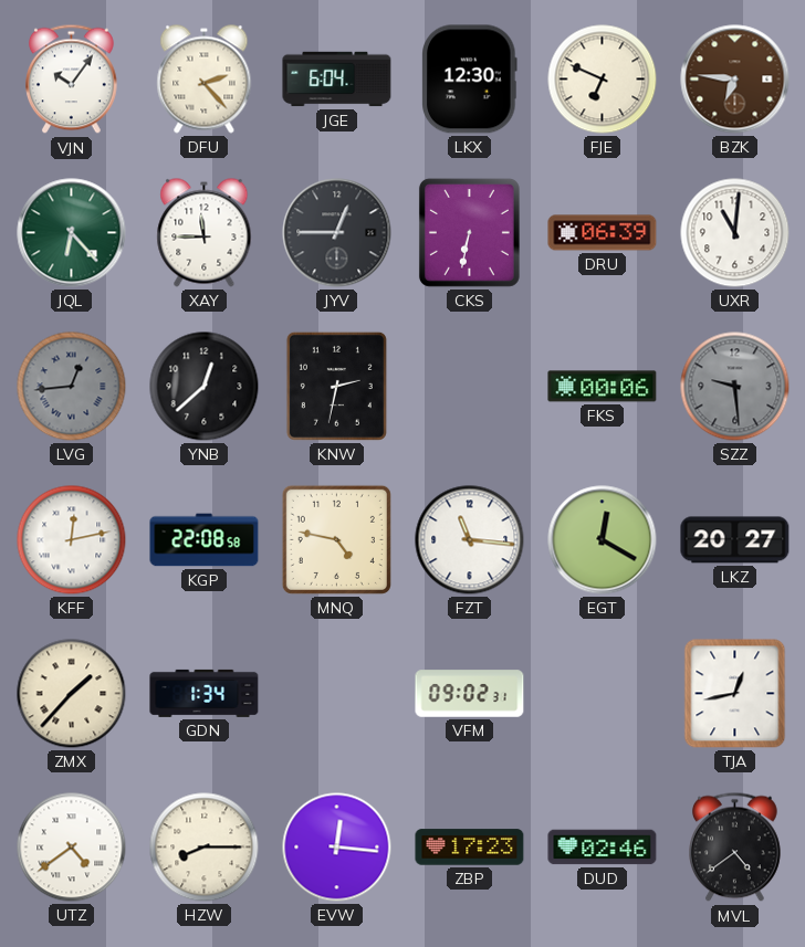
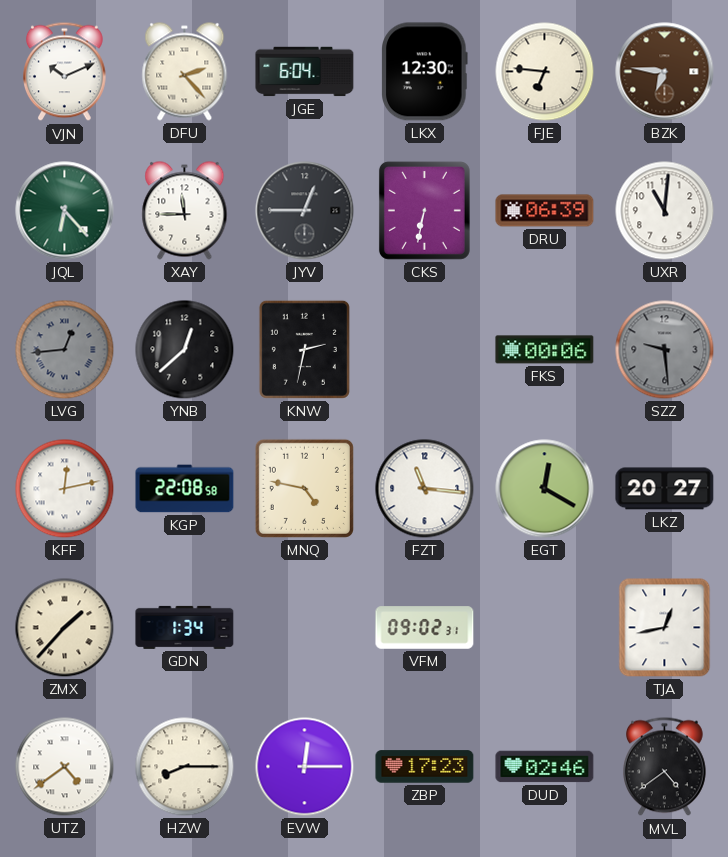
VJN: 10:06 -> 10:11
FJE: 6:49 -> 6:46
EVW: 12:16 -> 12:15
